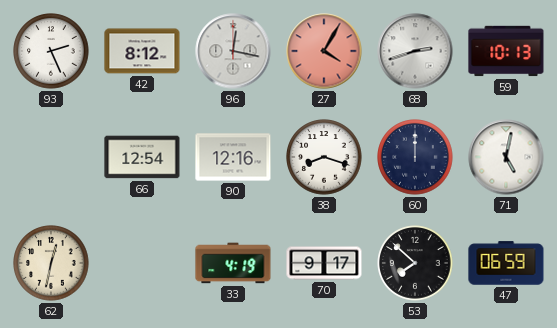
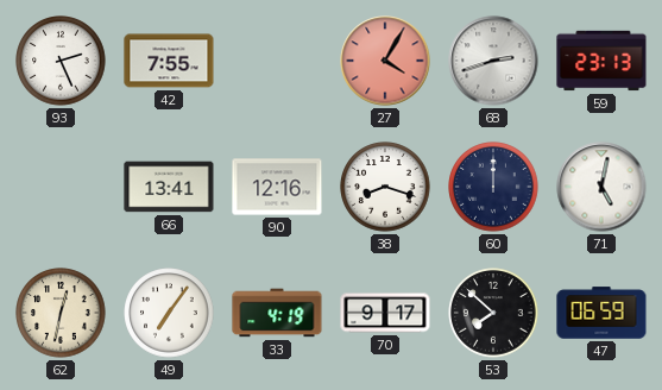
42: 8:12 -> 7:55
96: 12:17 -> none
59: 10:13 -> 23:13
66: 12:54 -> 13:41
49: none -> 7:06
